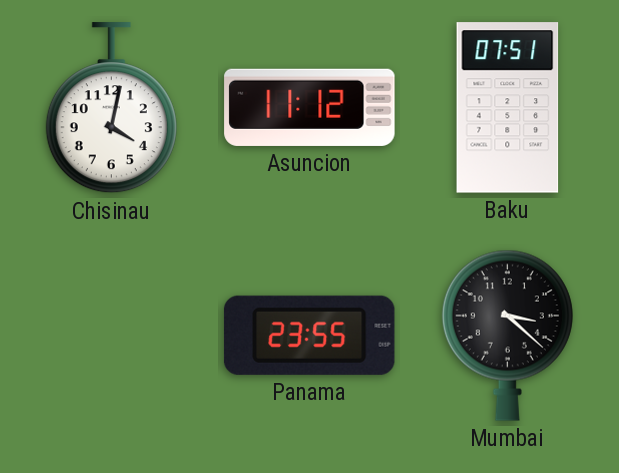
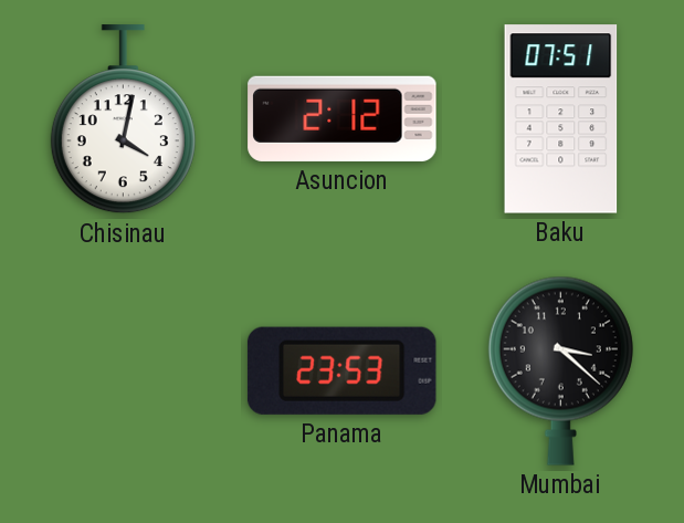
Asuncion: 11:12 -> 2:12
Panama: 23:55 -> 23:53
